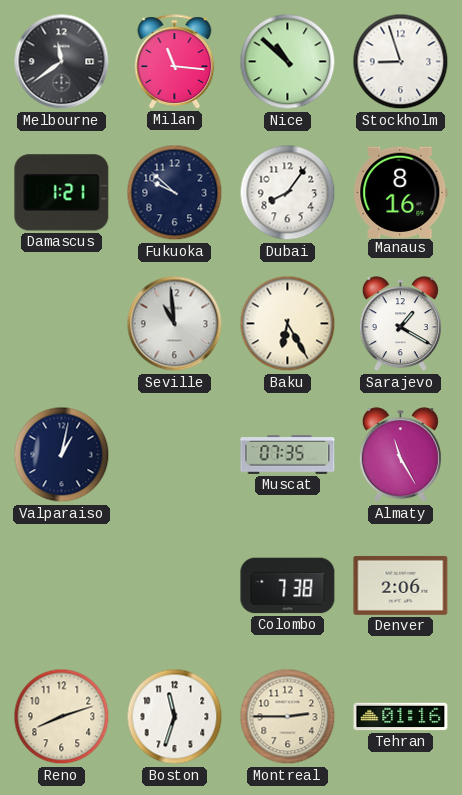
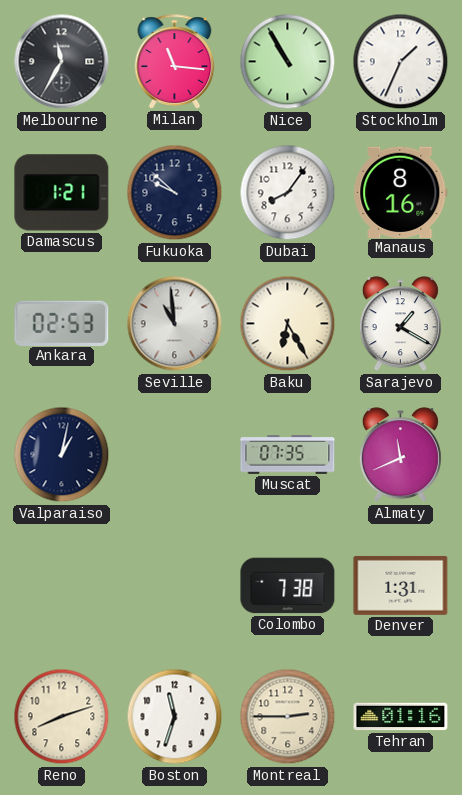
Melbourne: 11:39 -> 11:35
Nice: 10:52 -> 10:55
Stockholm: 8:57 -> 1:34
Ankara: none -> 02:53
Almaty: 11:25 -> 11:41
Denver: 2:06 -> 1:31
